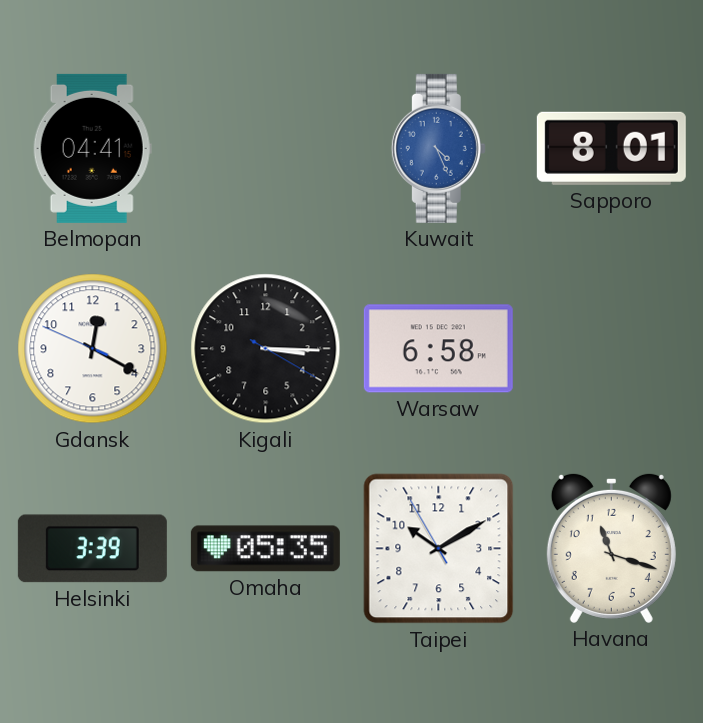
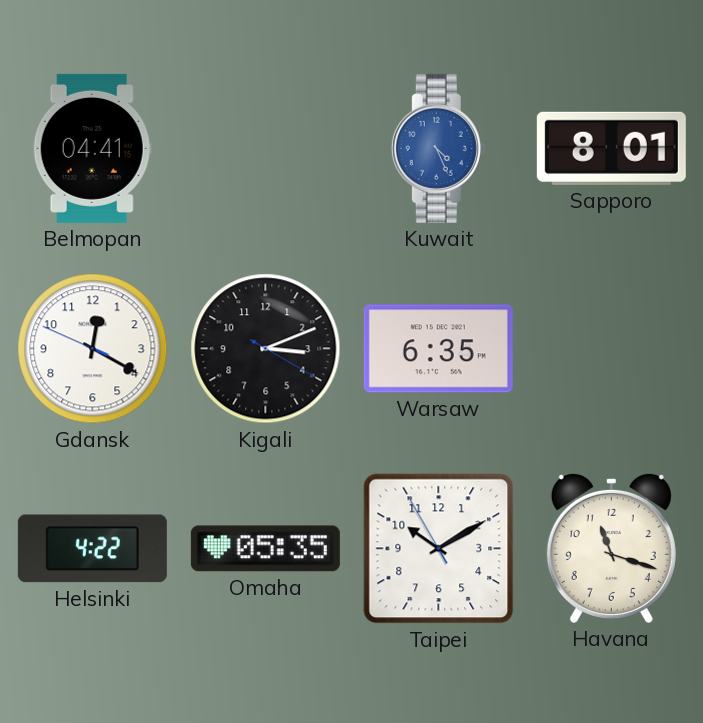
Kigali: 3:15 -> 3:11
Warsaw: 6:58 -> 6:35
Helsinki: 3:39 -> 4:22
